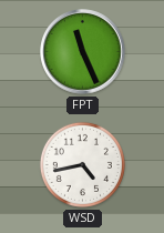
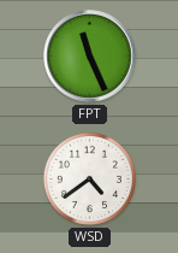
WSD: 4:43 -> 4:39
